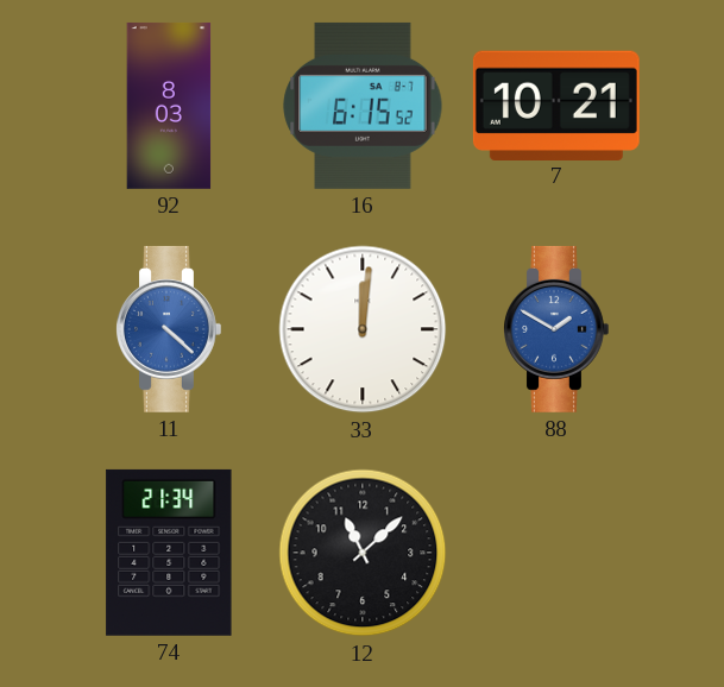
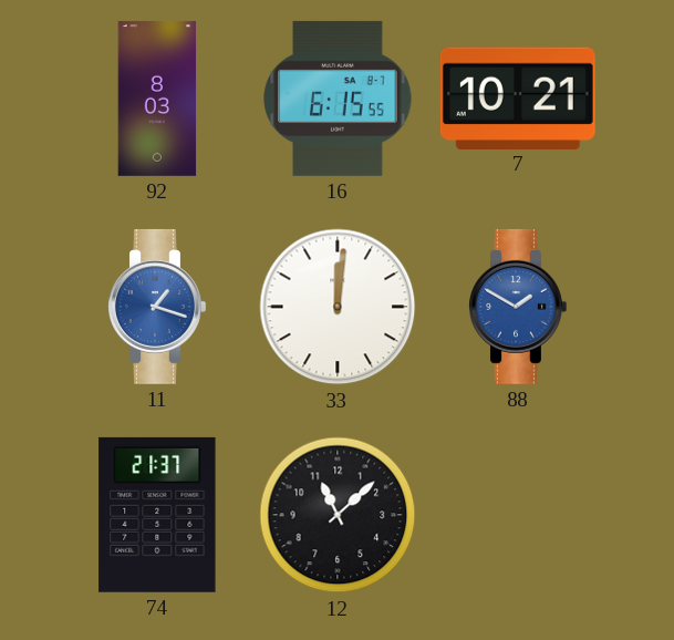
16: 6:15:52 -> 6:15:55
11: 4:22 -> 1:18
74: 21:34 -> 21:37
